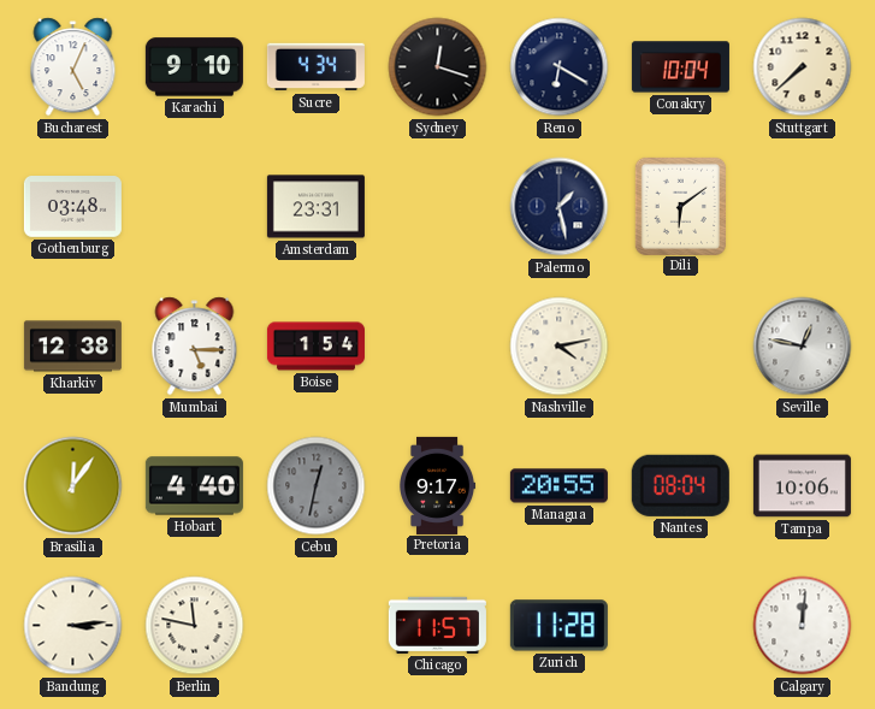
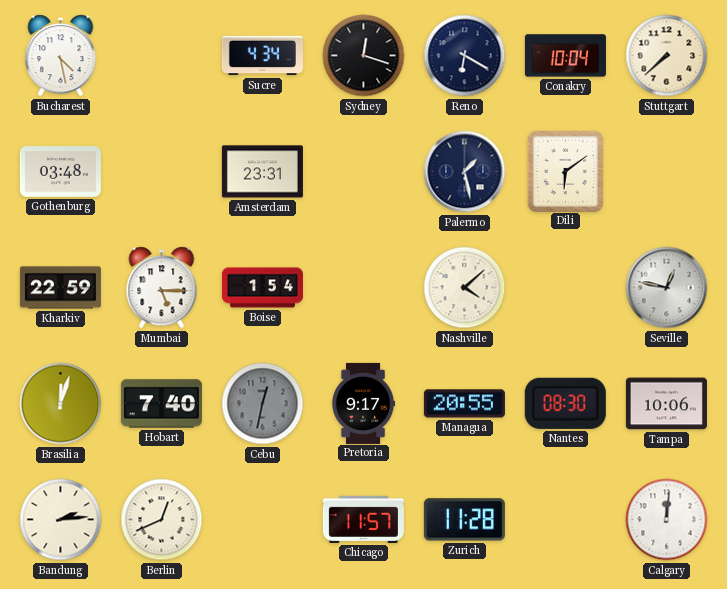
Bucharest: 5:04 -> 4:28
Karachi: 9:10 -> none
Kharkiv: 12:38 -> 22:59
Nashville: 4:13 -> 4:08
Brasilia: 12:06 -> 12:03
Hobart: 4:40 -> 7:40
Nantes: 08:04 -> 08:30
Bandung: 3:14 -> 2:14
Berlin: 11:47 -> 12:41
